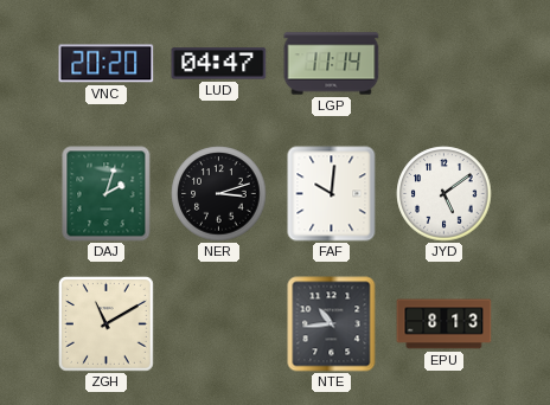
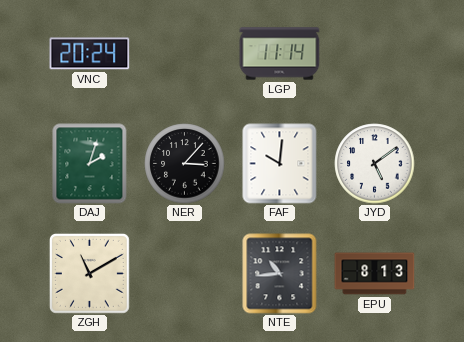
VNC: 20:20 -> 20:24
LUD: 04:47 -> none
NER: 3:12 -> 3:07
